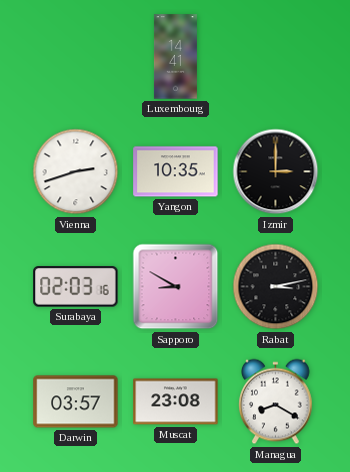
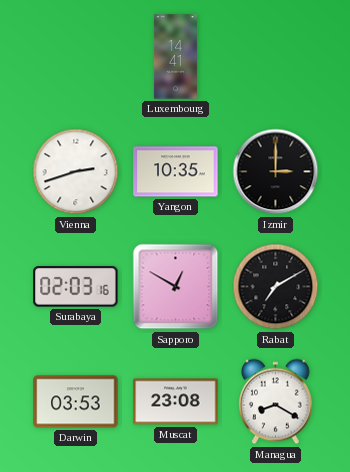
Sapporo: 8:50 -> 12:50
Rabat: 3:13 -> 7:10
Darwin: 03:57 -> 03:53
